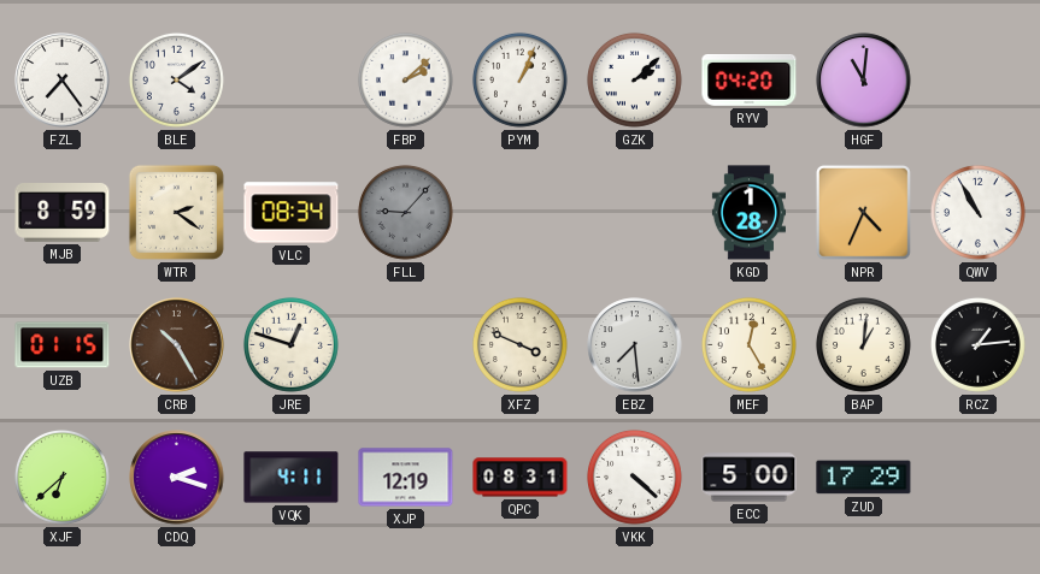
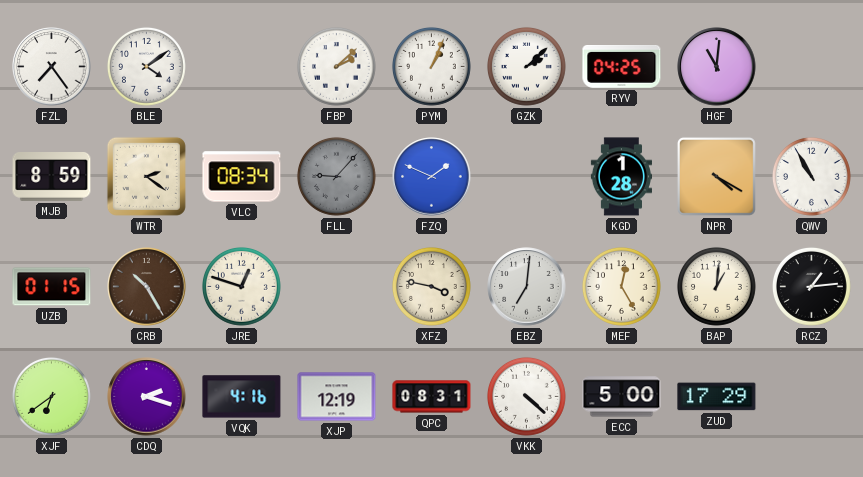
RYV: 04:20 -> 04:25
FZQ: none -> 1:49
NPR: 4:34 -> 4:20
XFZ: 3:49 -> 3:47
EBZ: 7:29 -> 7:01
XJF: 6:38 -> 6:39
VQK: 4:11 -> 4:16
